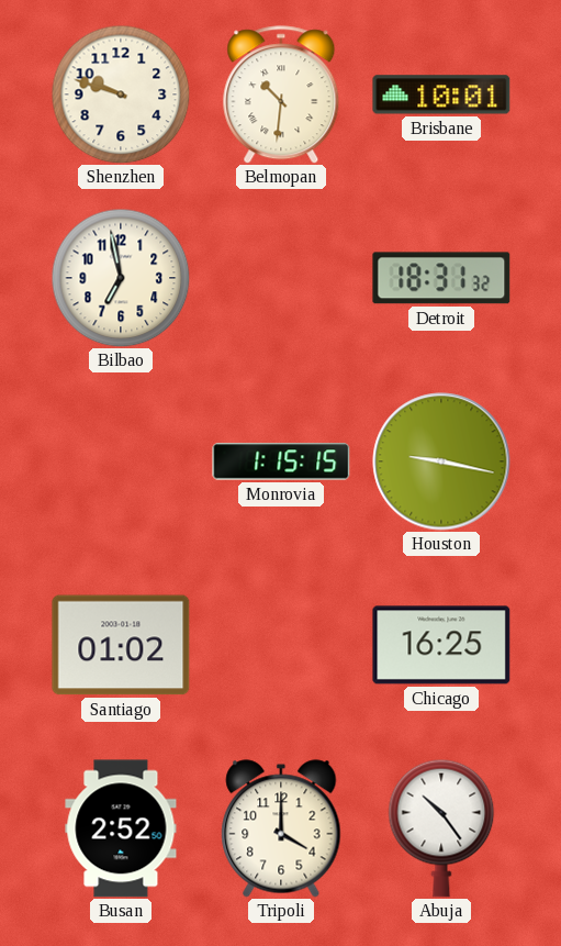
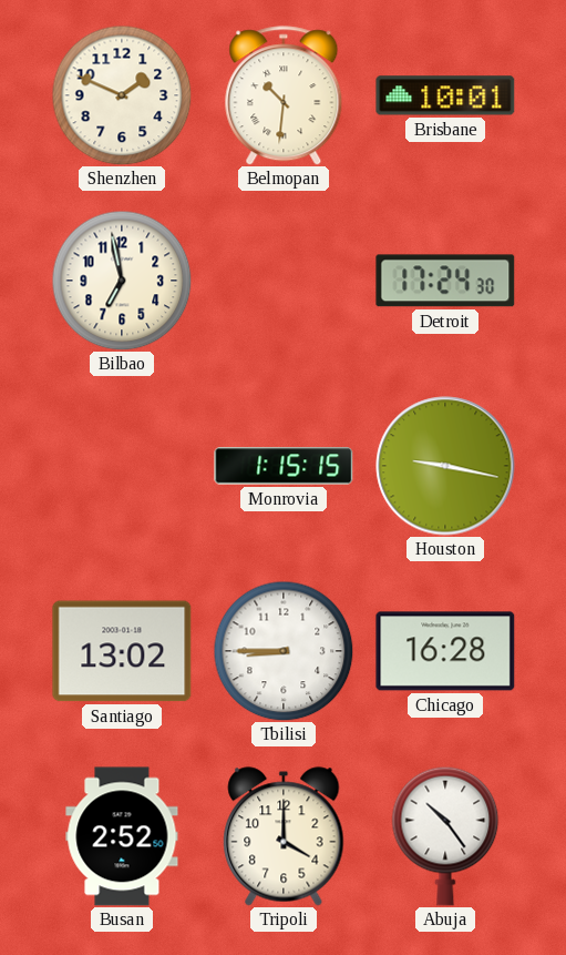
Shenzhen: 9:48 -> 1:49
Detroit: 18:31 -> 17:24
Santiago: 01:02 -> 13:02
Tbilisi: none -> 8:45
Chicago: 16:25 -> 16:28
